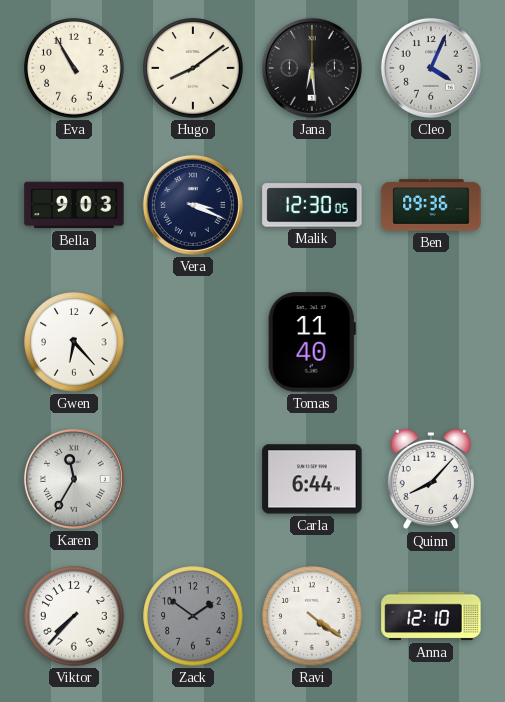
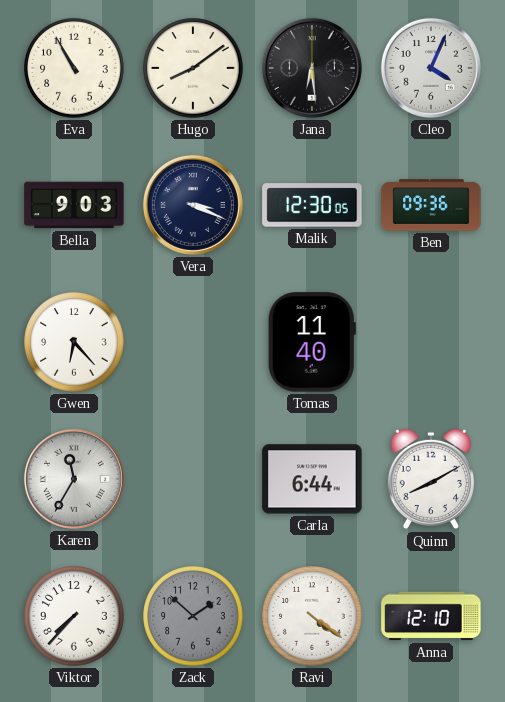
Quinn: 8:07 -> 8:10
Zack: 1:51 -> 1:52
